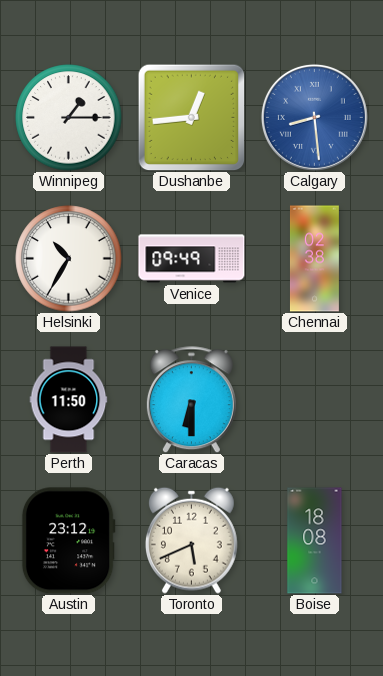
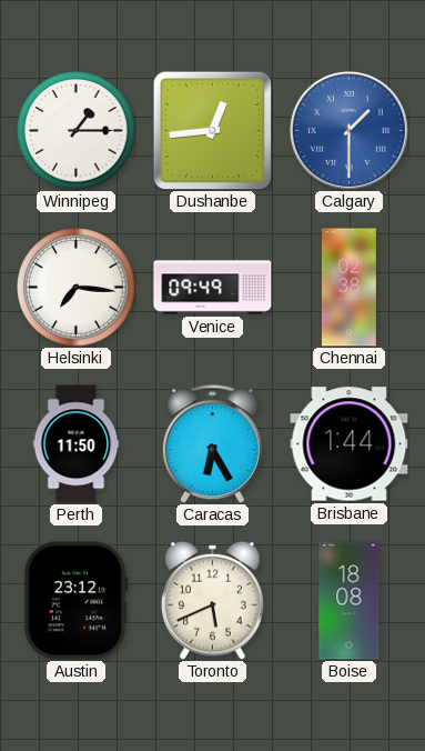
Calgary: 8:29 -> 1:30
Helsinki: 10:35 -> 7:16
Caracas: 6:30 -> 6:25
Brisbane: none -> 1:44
